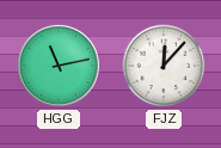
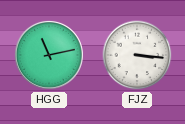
FJZ: 12:07 -> 3:16
